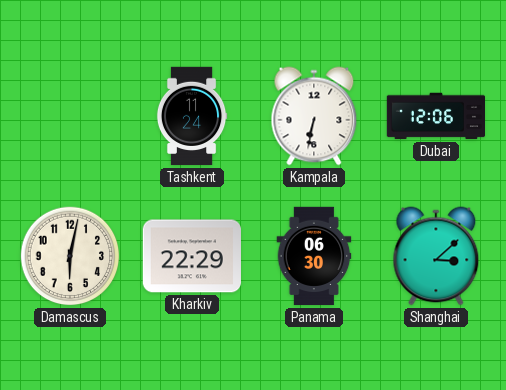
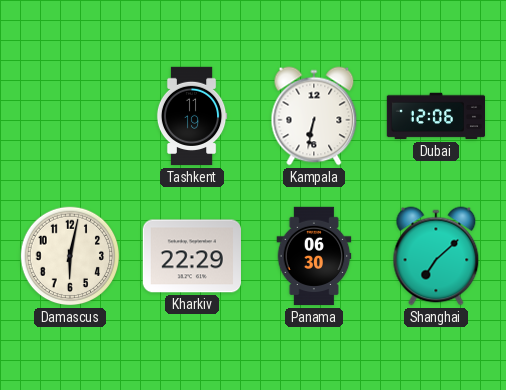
Tashkent: 11:24 -> 11:19
Shanghai: 3:08 -> 7:08
